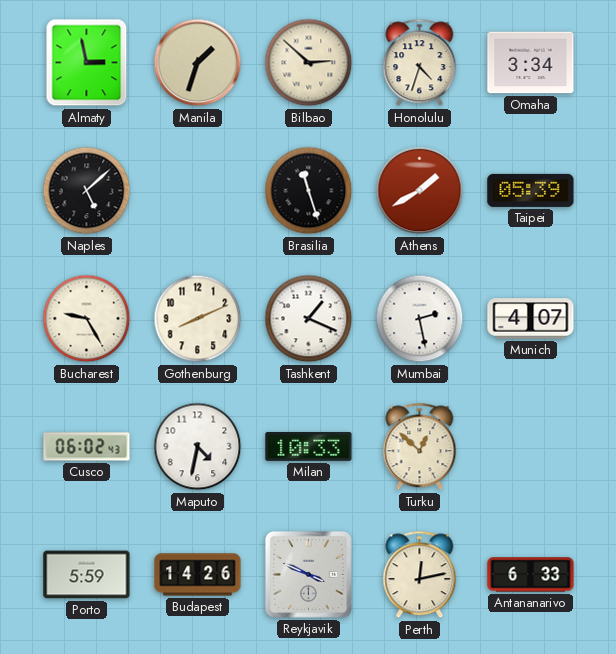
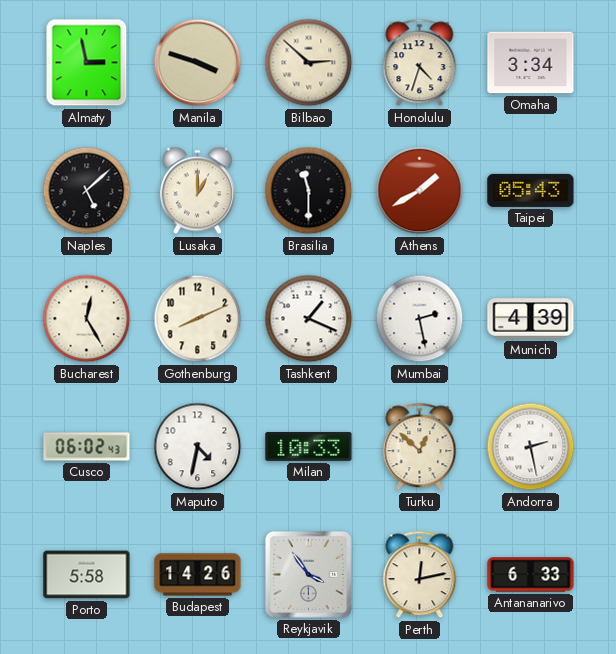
Manila: 1:33 -> 3:48
Lusaka: none -> 1:00
Brasilia: 11:27 -> 11:30
Taipei: 05:39 -> 05:43
Bucharest: 9:25 -> 12:25
Munich: 4:07 -> 4:39
Andorra: none -> 2:28
Porto: 5:59 -> 5:58
Reykjavik: 3:49 -> 3:54
